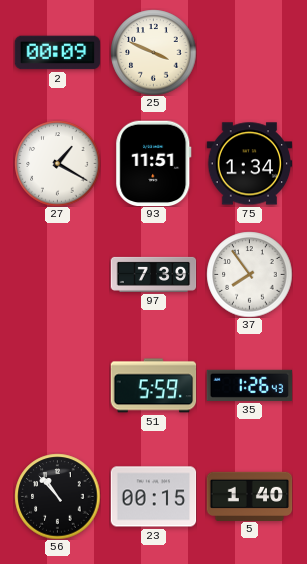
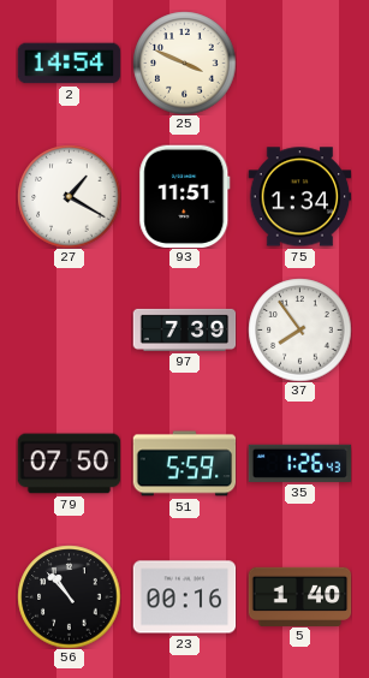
2: 00:09 -> 14:54
79: none -> 07:50
23: 00:15 -> 00:16
